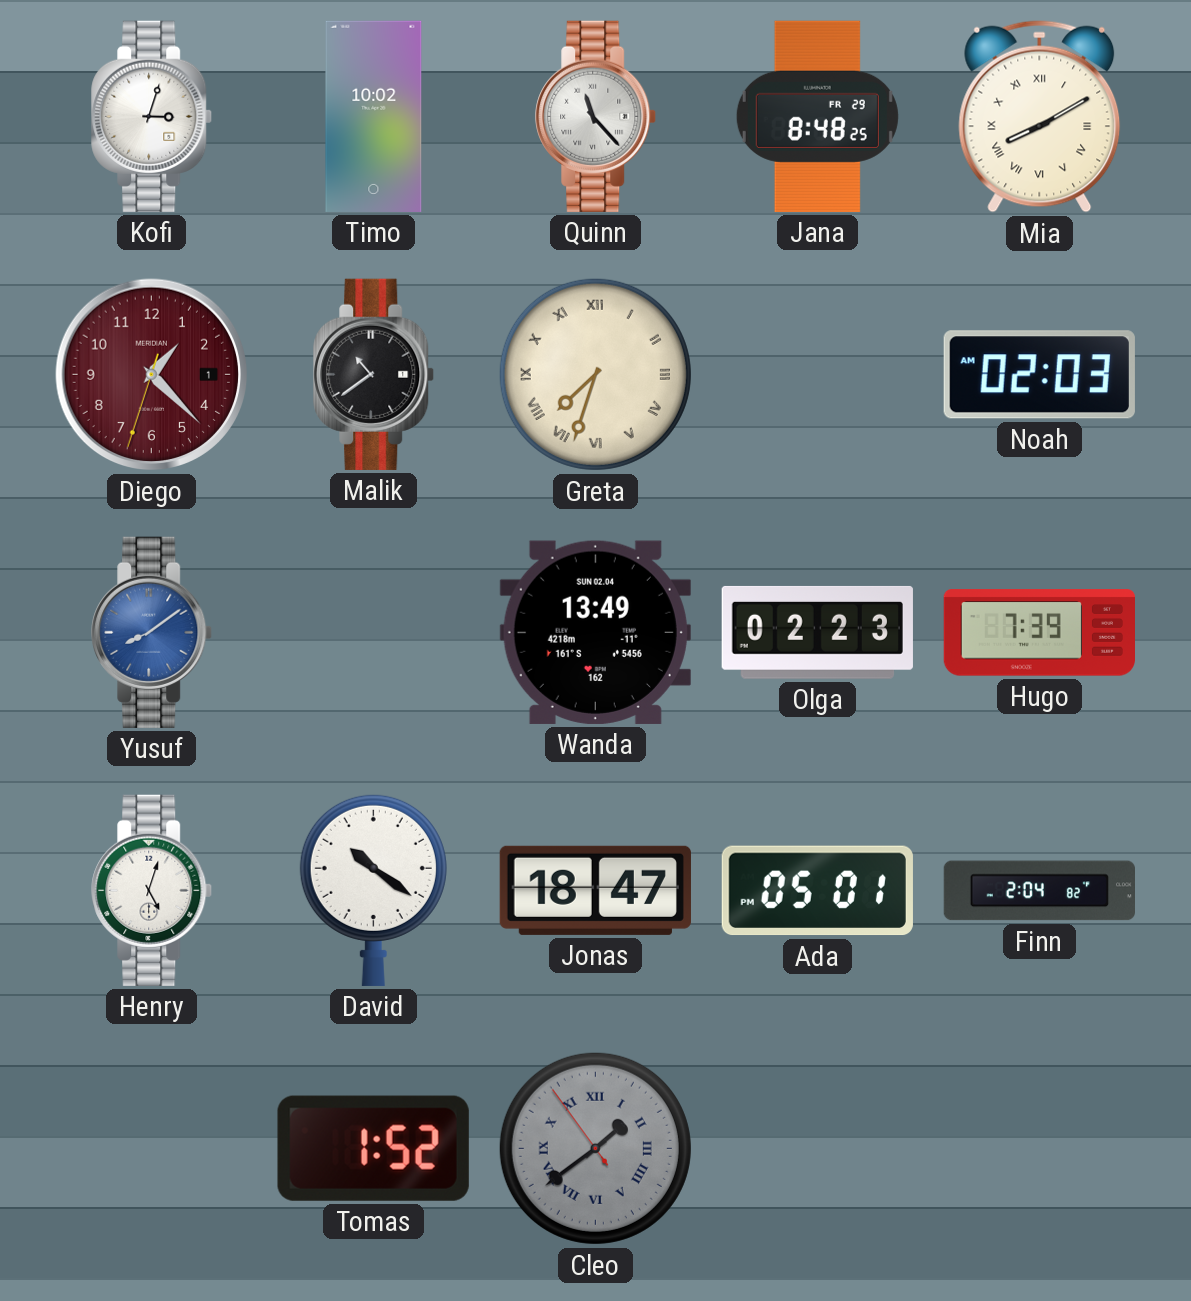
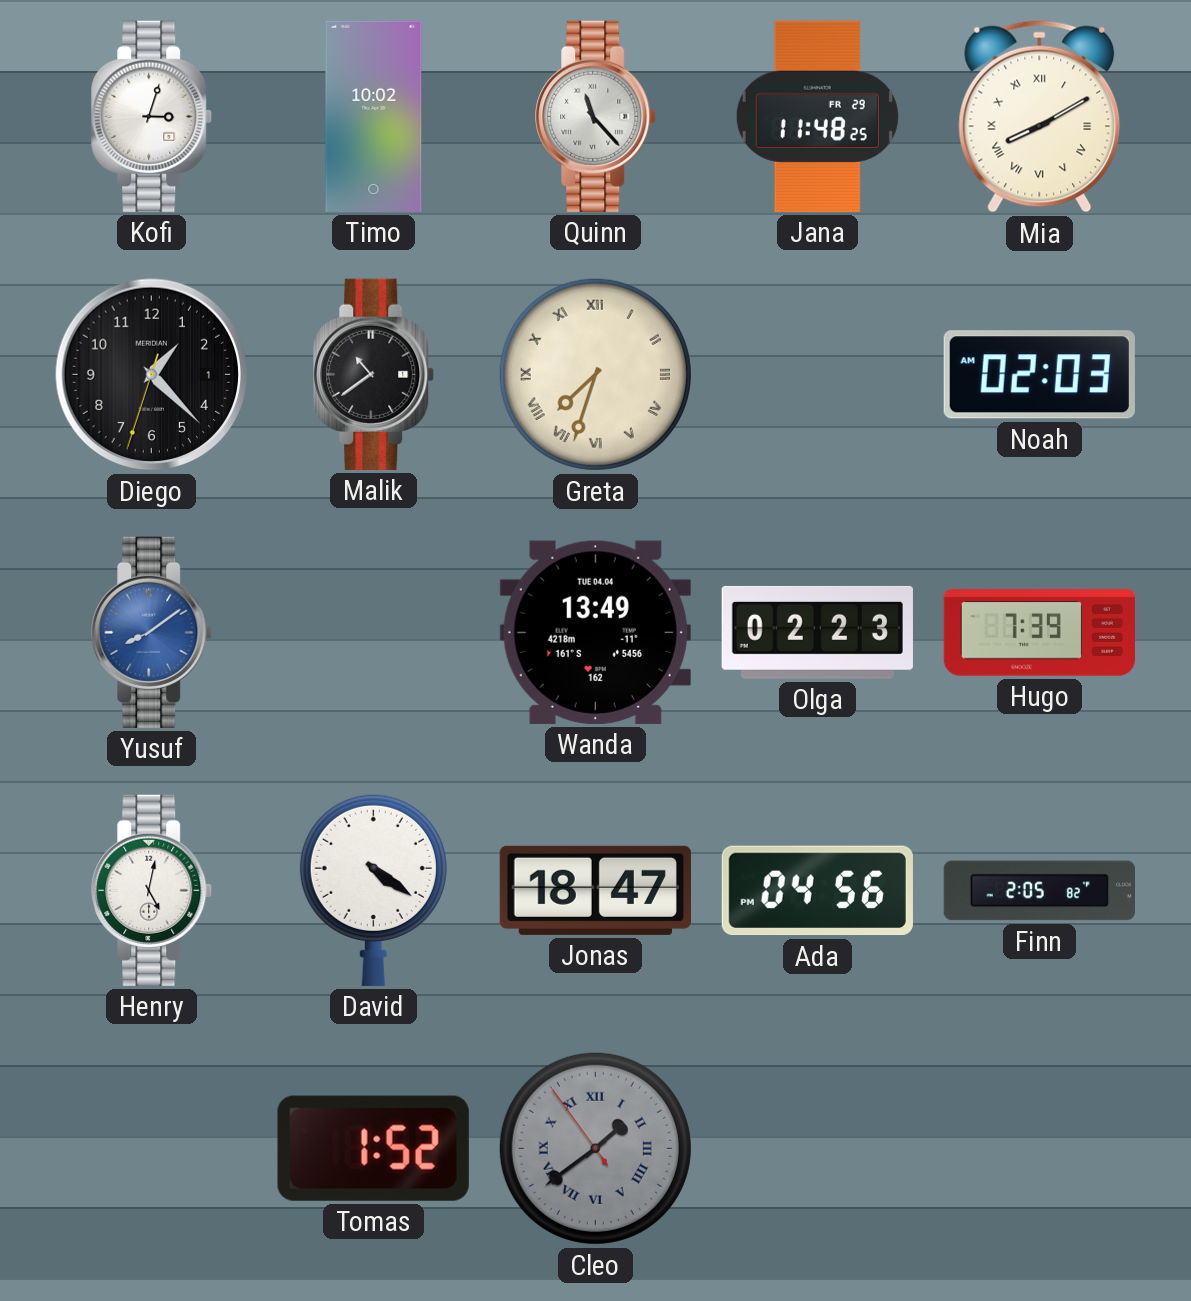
Jana: 8:48 -> 11:48
Diego dial: burgundy -> black
Wanda date: SUN 02.04 -> TUE 04.04
Henry: 5:03 -> 5:02
David: 10:21 -> 4:21
Ada: 05:01 -> 04:56
Finn: 2:04 -> 2:05
